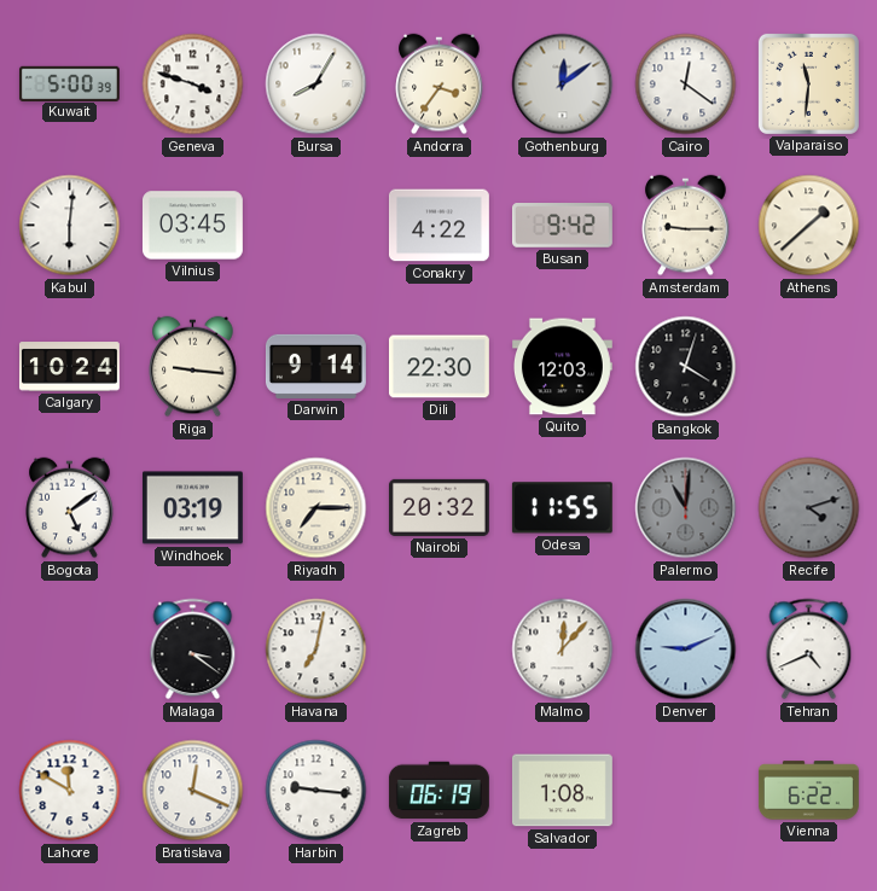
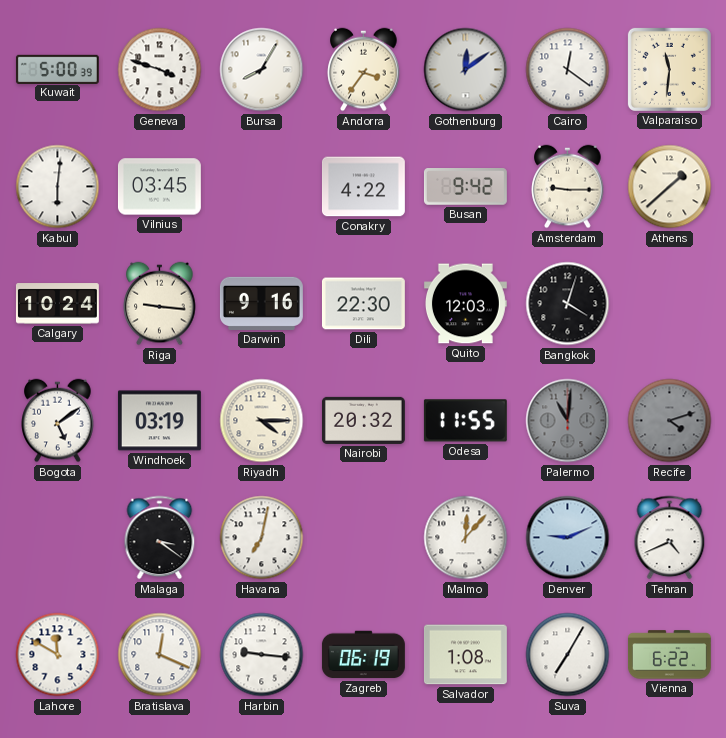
Darwin: 9:14 -> 9:16
Riyadh: 7:15 -> 4:15
Suva: none -> 7:05
